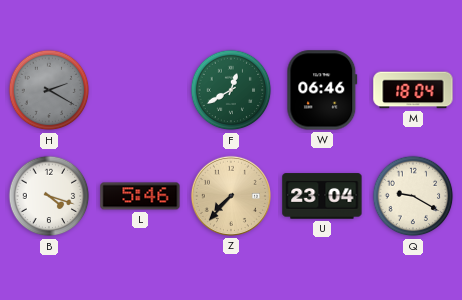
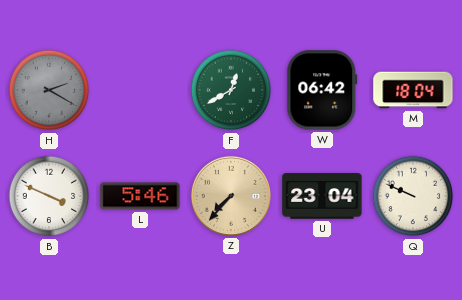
W: 06:46 -> 06:42
B: 4:18 -> 3:49
Q: 9:20 -> 9:49
